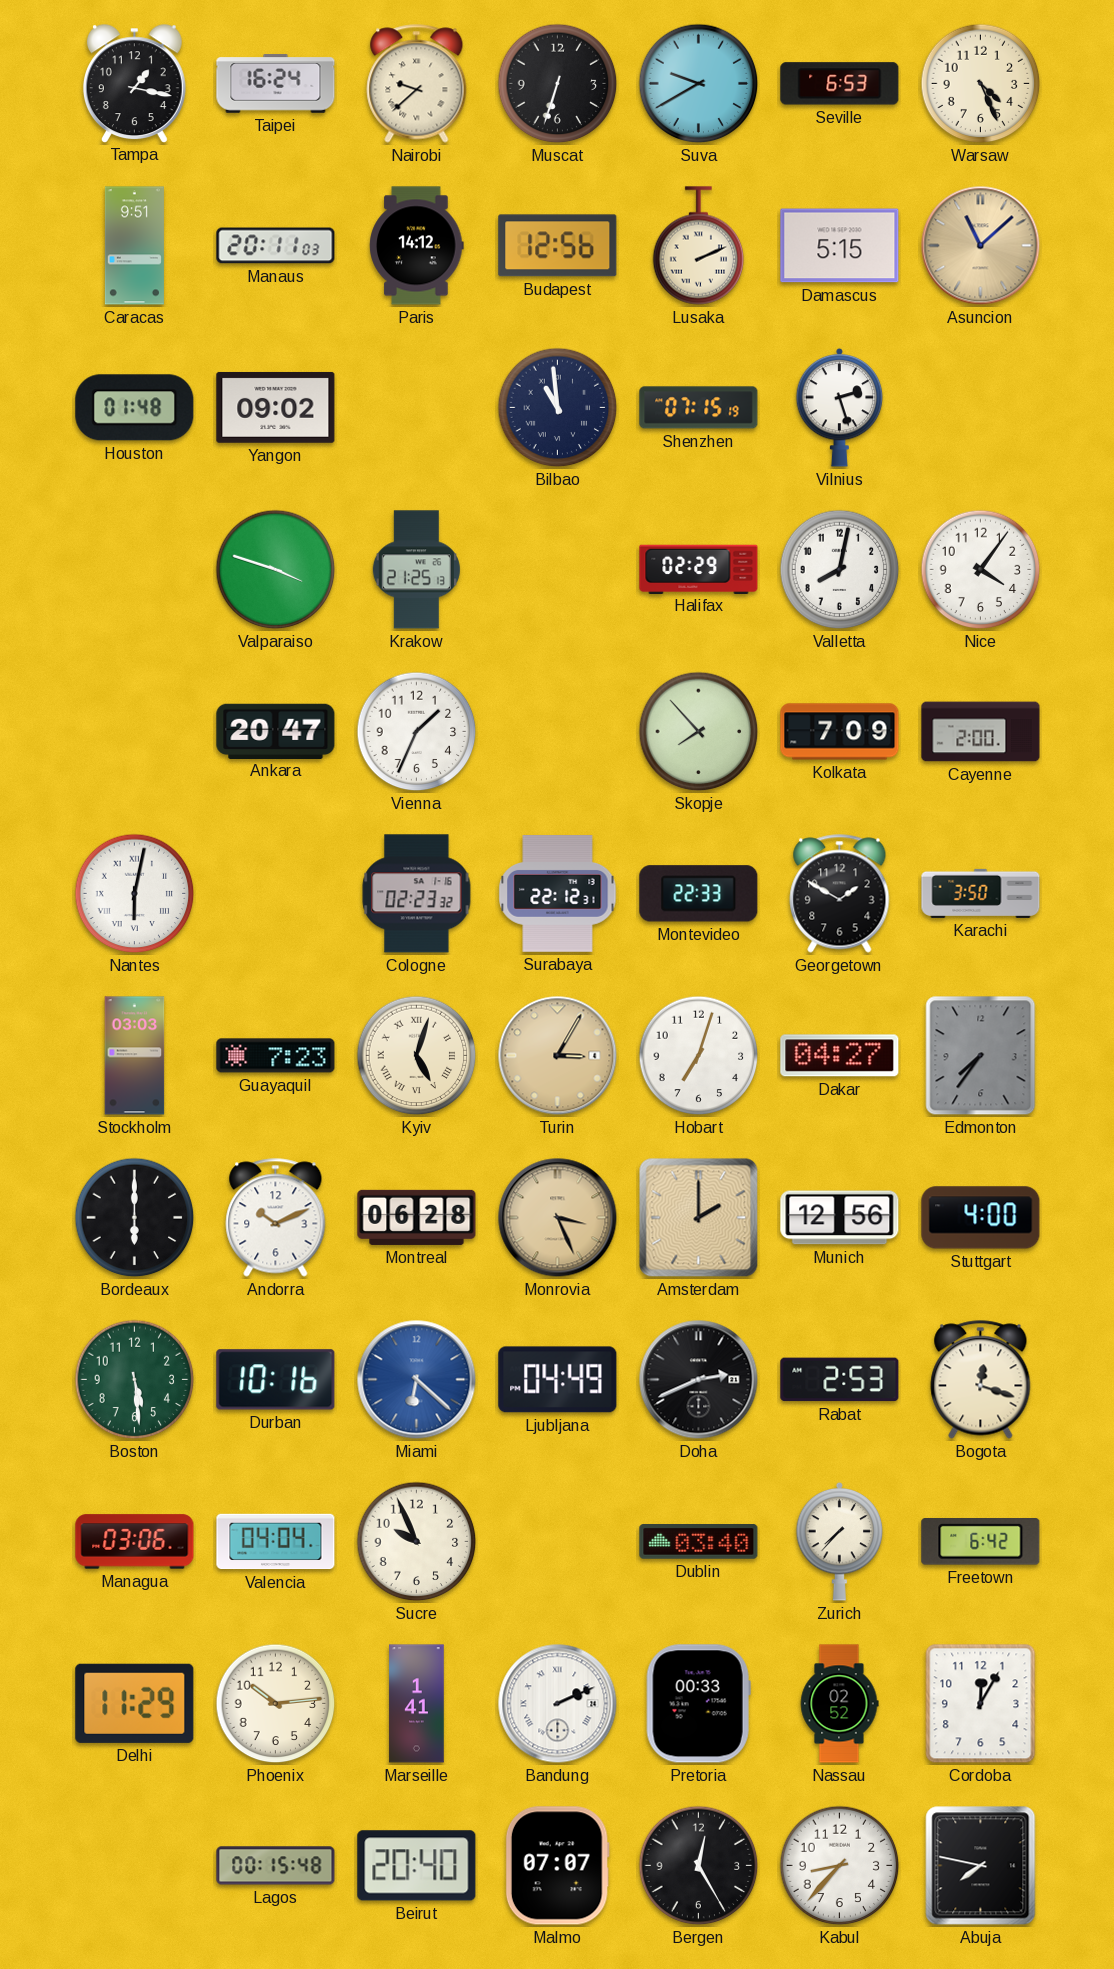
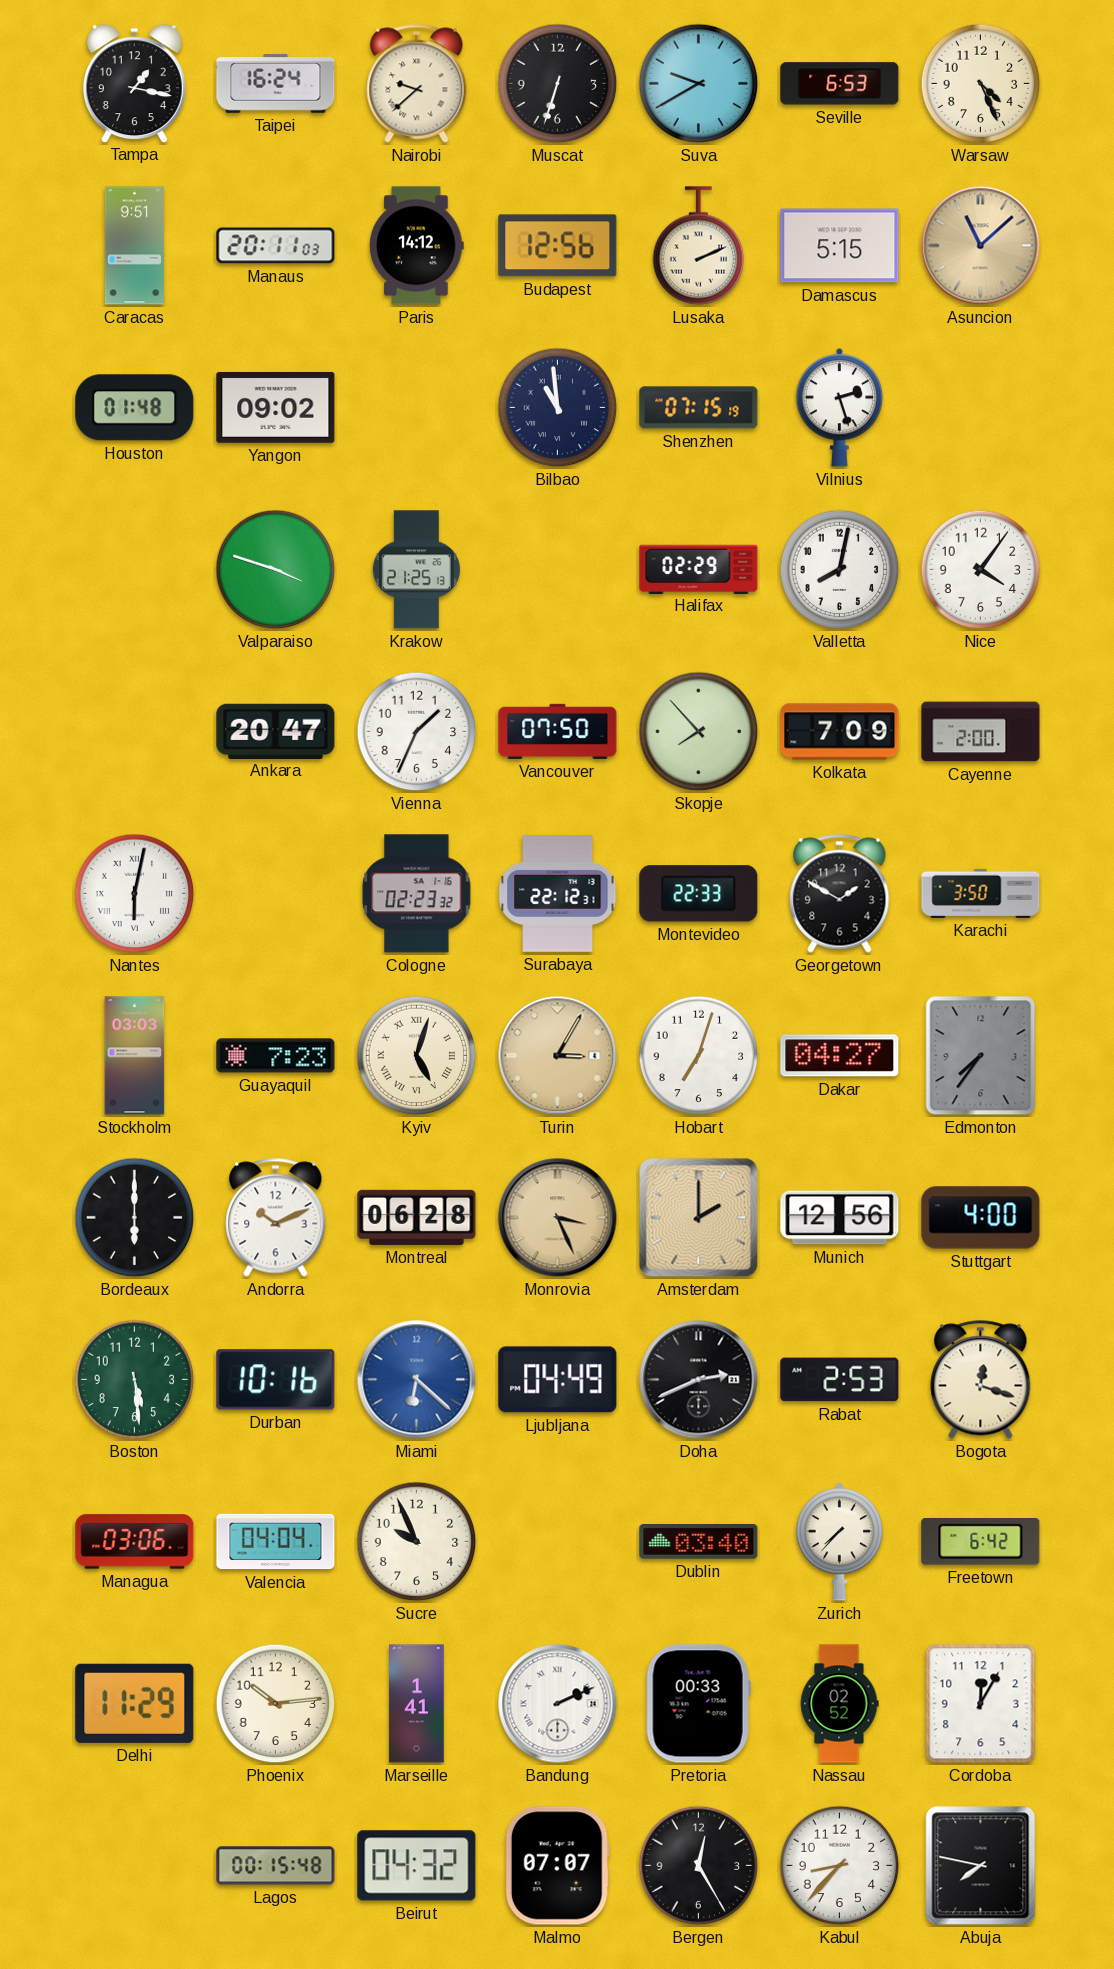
Vancouver: none -> 07:50
Beirut: 20:40 -> 04:32
